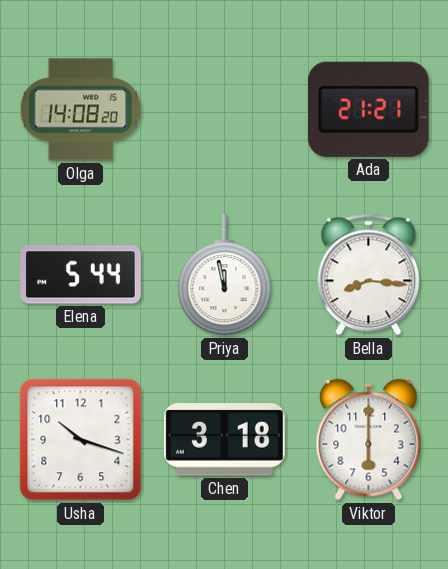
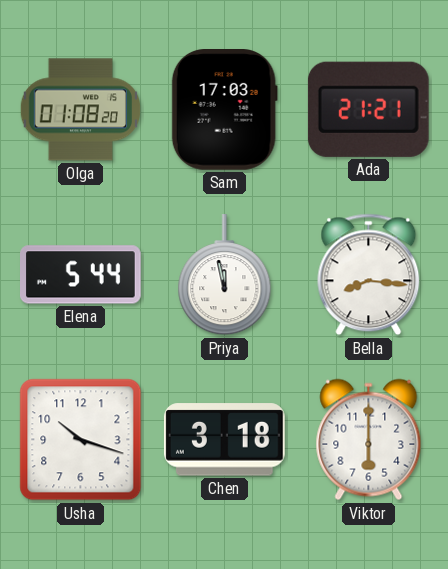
Olga: 14:08 -> 01:08
Sam: none -> 17:03
